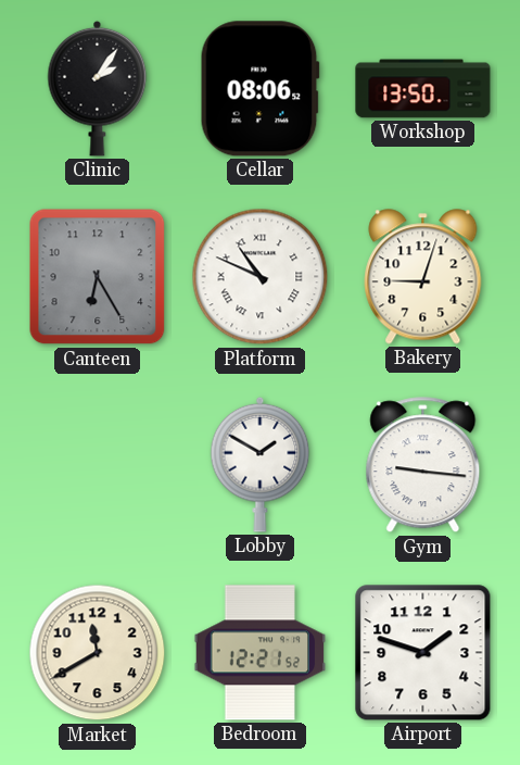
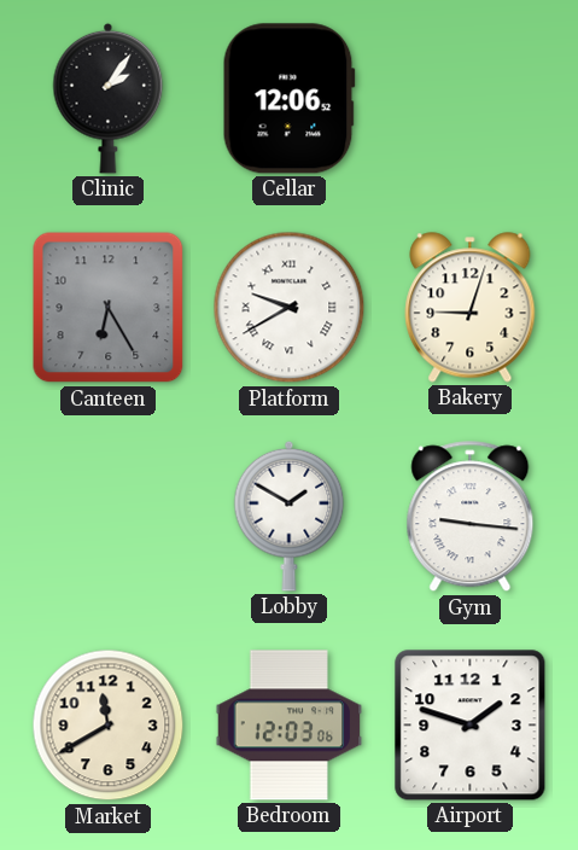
Cellar: 08:06 -> 12:06
Workshop: 13:50 -> none
Platform: 10:49 -> 9:40
Bedroom: 12:21 -> 12:03
